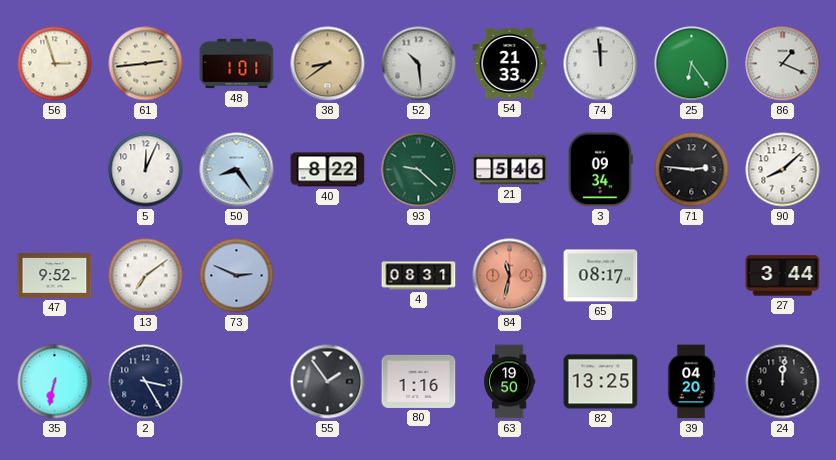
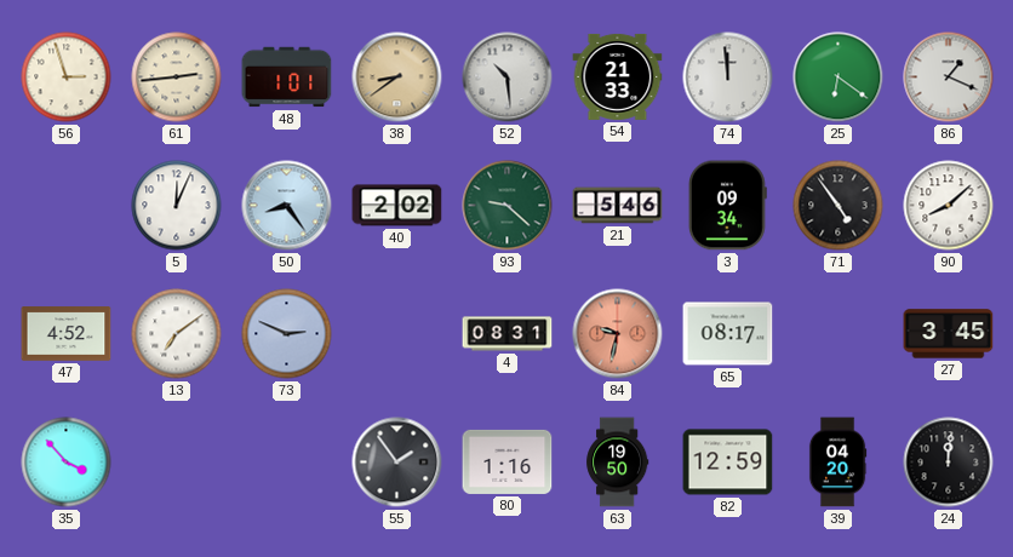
25: 6:24 -> 6:21
40: 8:22 -> 2:02
71: 2:46 -> 4:54
47: 9:52 -> 4:52
84: 11:32 -> 9:32
27: 3:44 -> 3:45
35: 6:32 -> 3:53
2: 3:25 -> none
82: 13:25 -> 12:59
